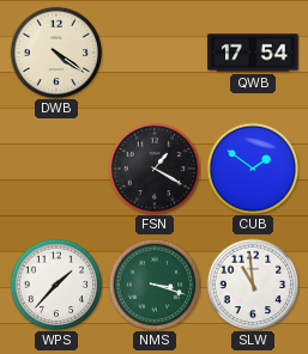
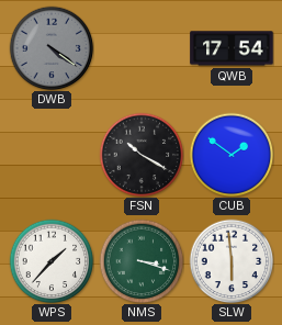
DWB dial: cream -> grey
FSN: 1:20 -> 10:20
SLW: 10:59 -> 5:59
